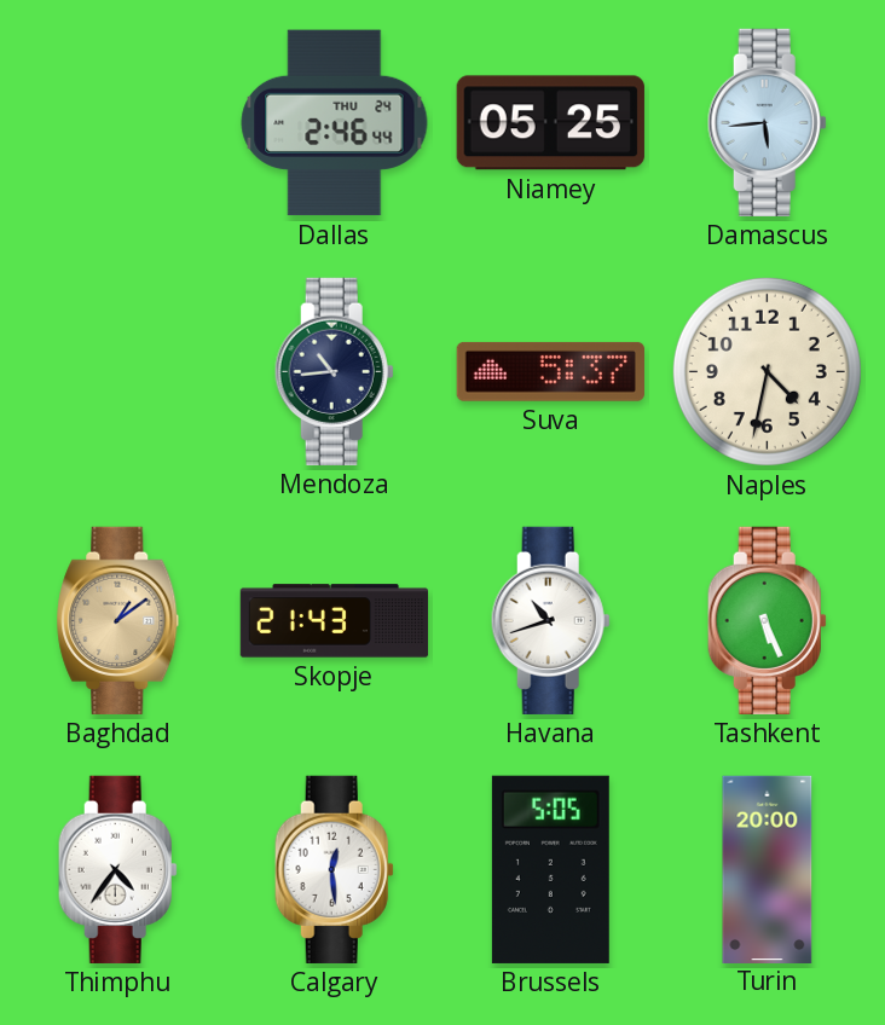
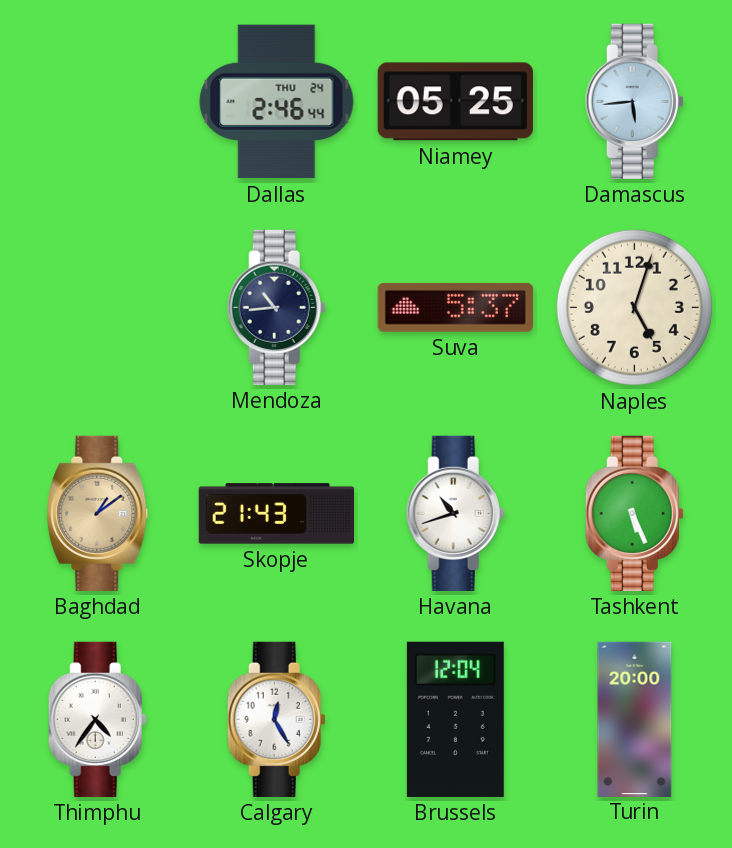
Naples: 4:32 -> 5:03
Calgary: 12:29 -> 12:25
Brussels: 5:05 -> 12:04
